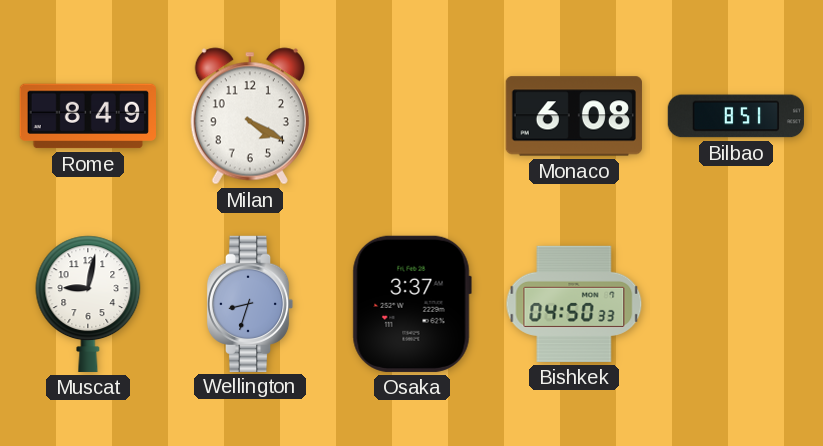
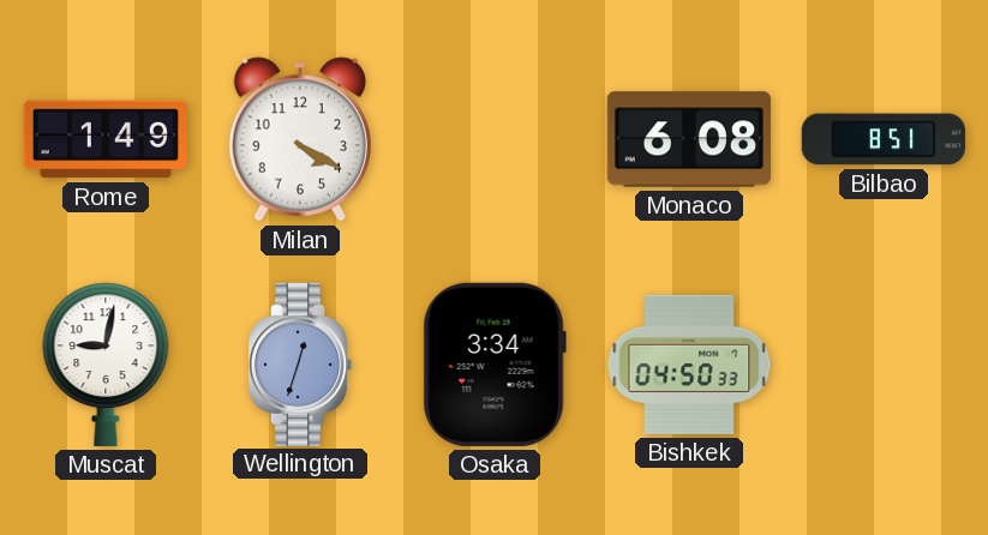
Rome: 8:49 -> 1:49
Wellington: 8:33 -> 12:33
Osaka: 3:37 -> 3:34
